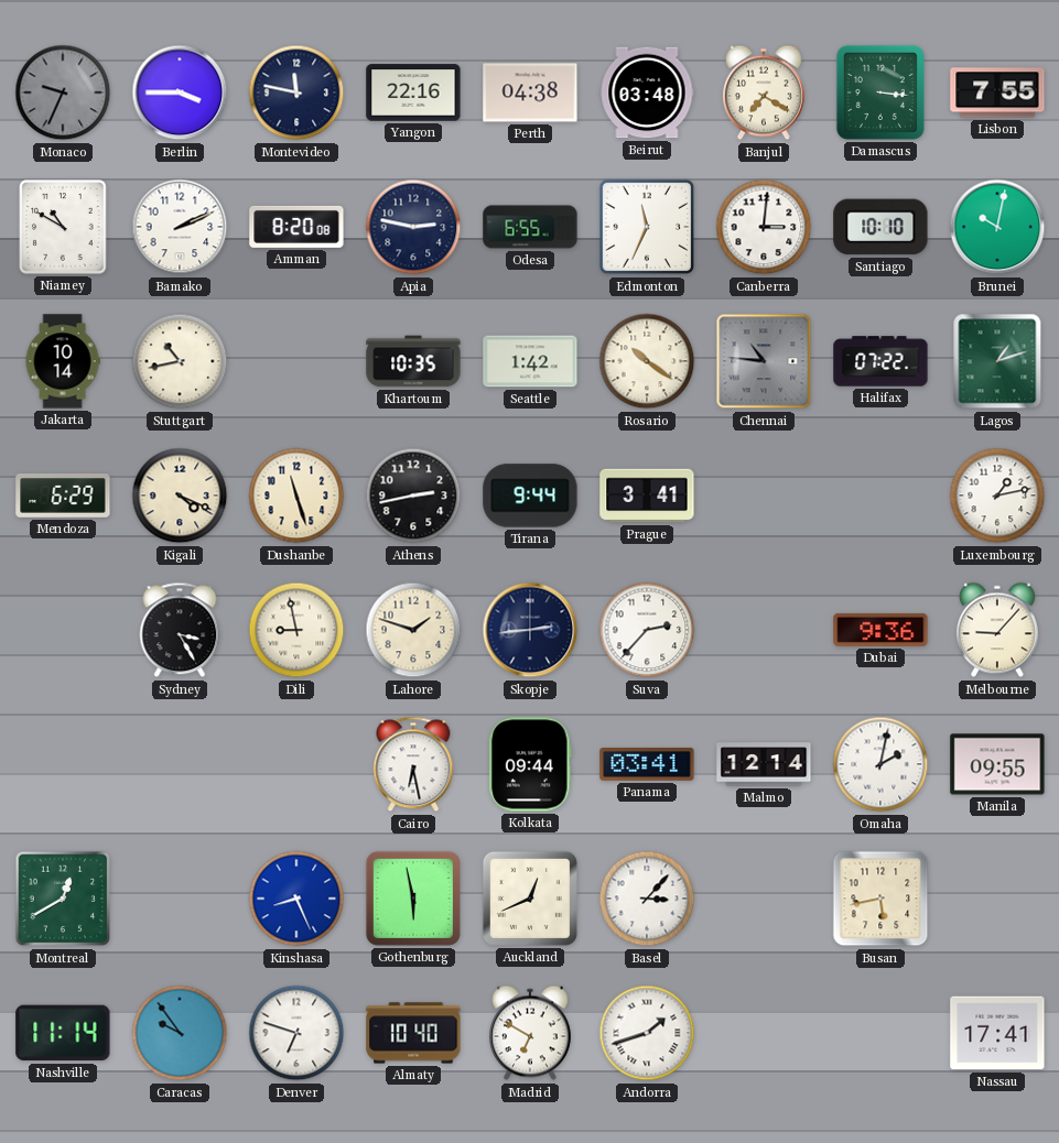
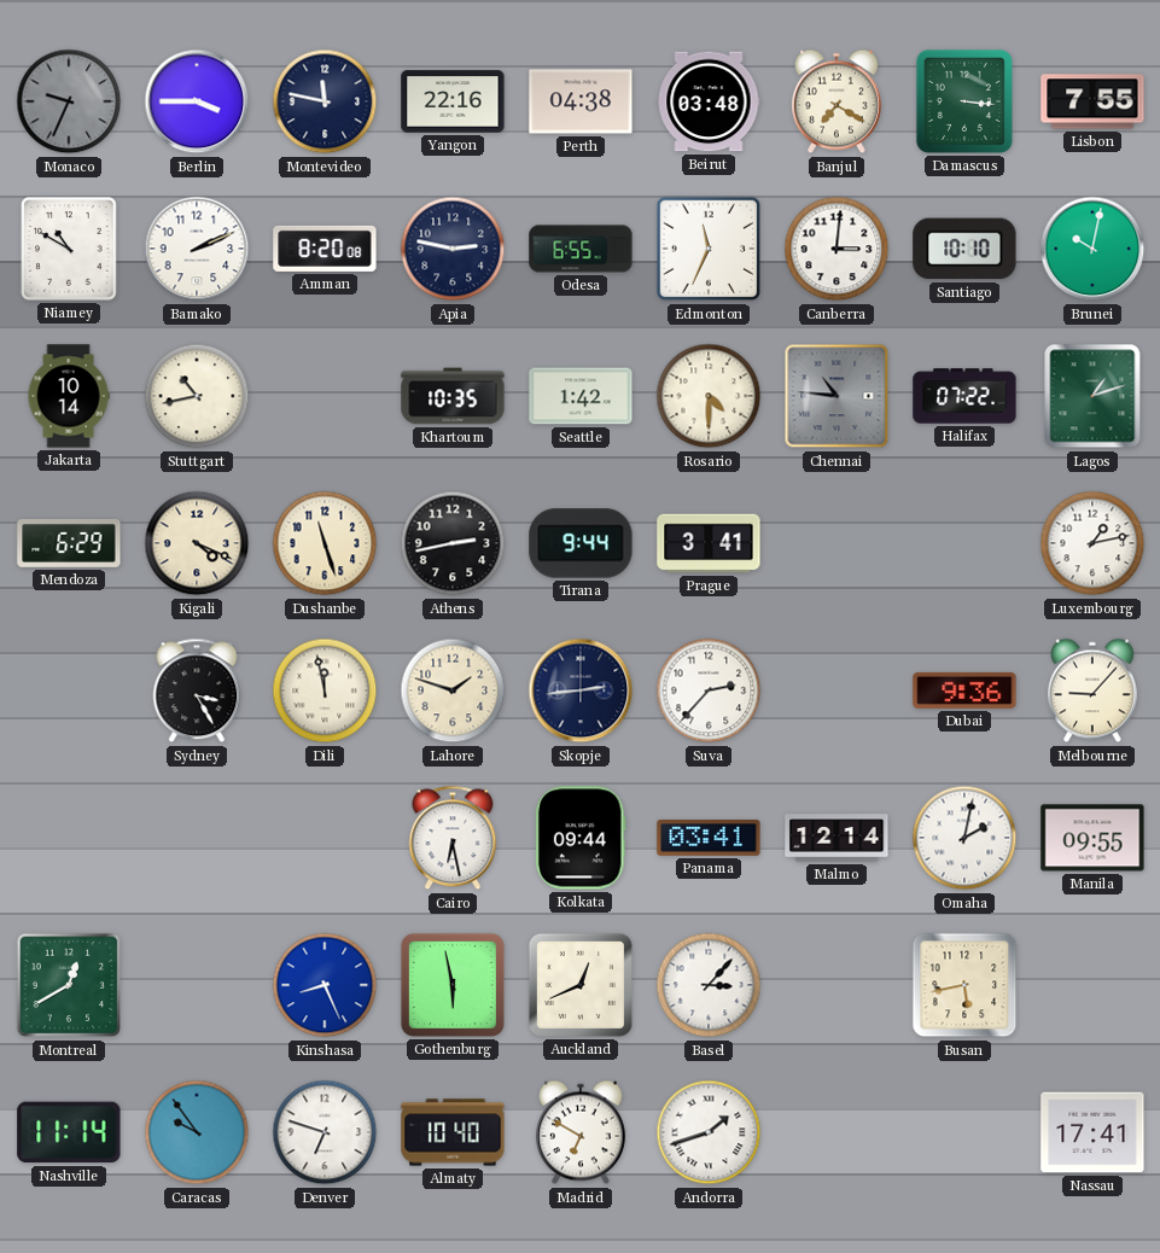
Rosario: 10:21 -> 4:30
Dili: 8:58 -> 11:58
